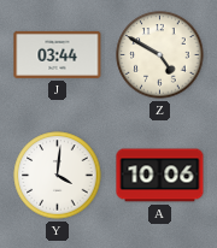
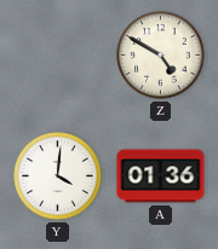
J: 03:44 -> none
A: 10:06 -> 01:36
